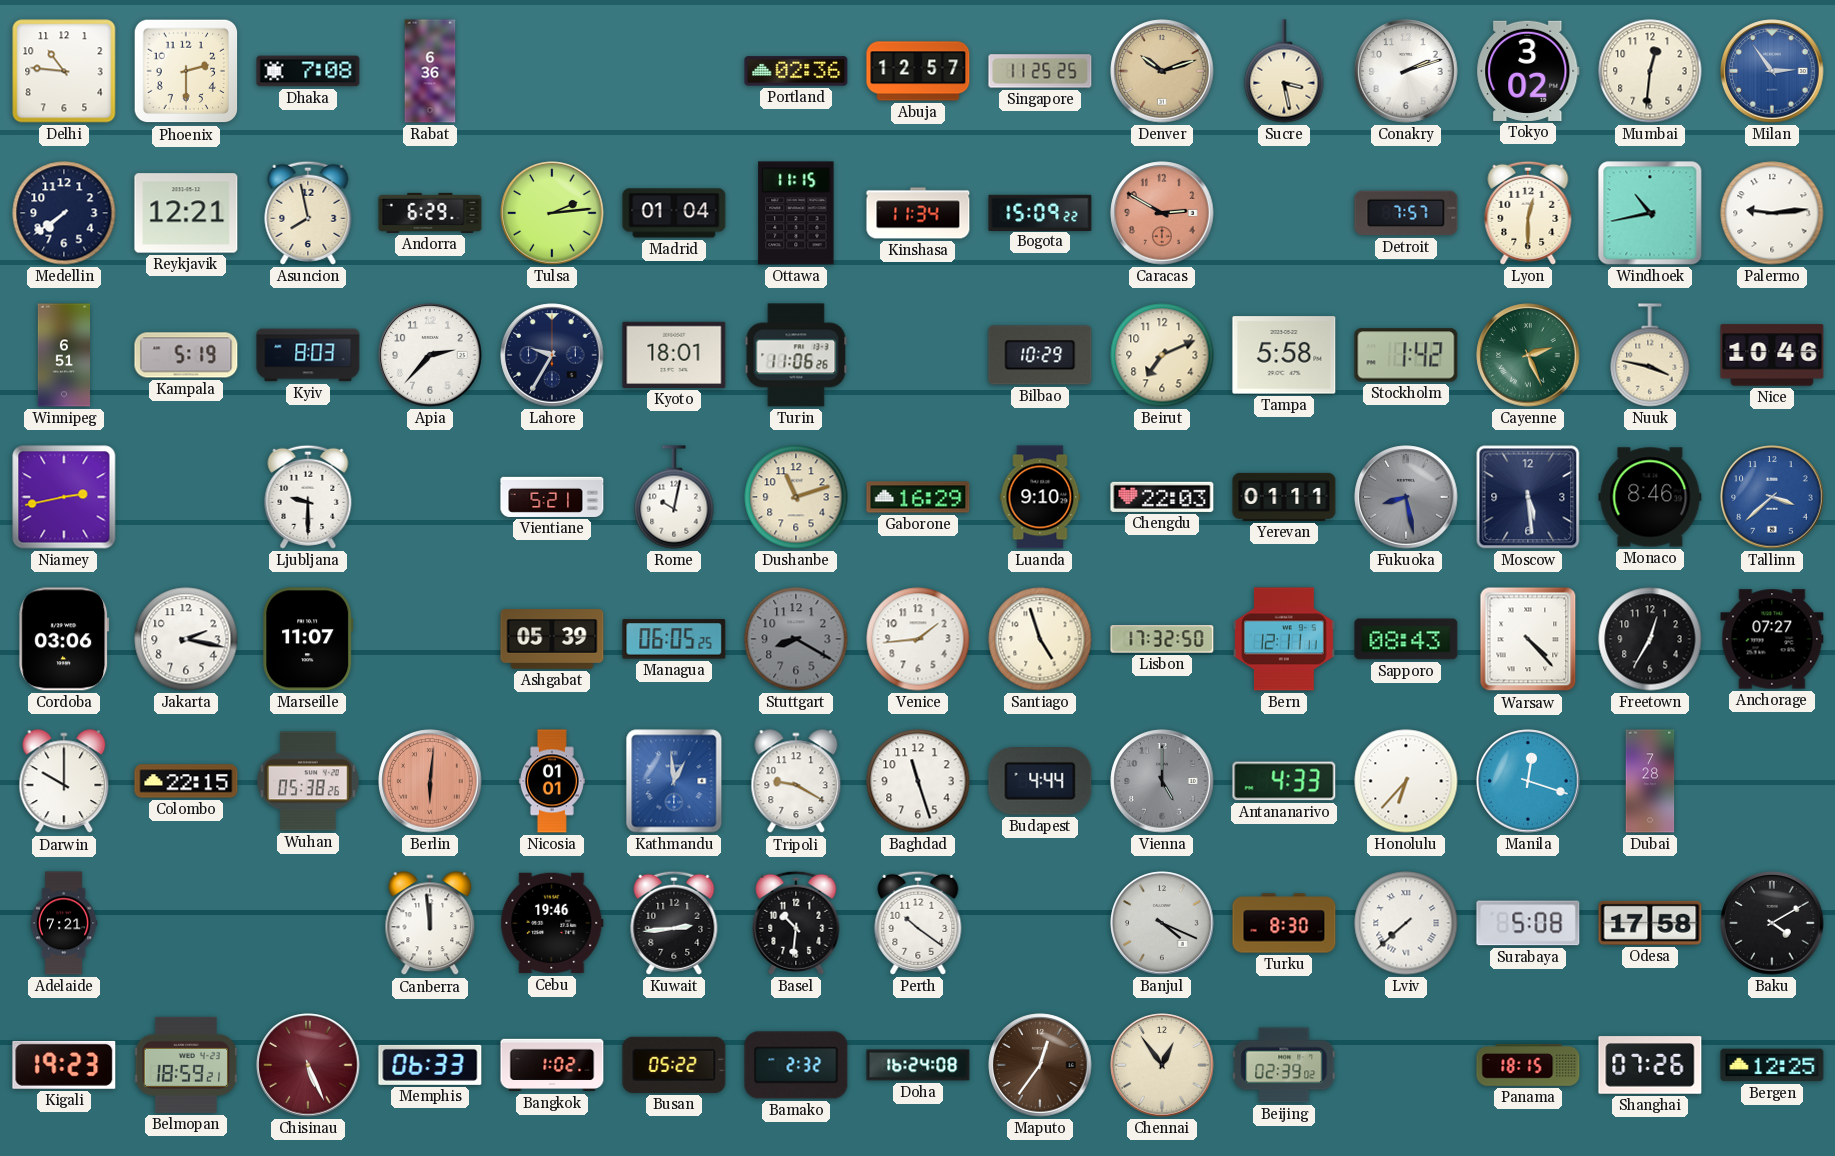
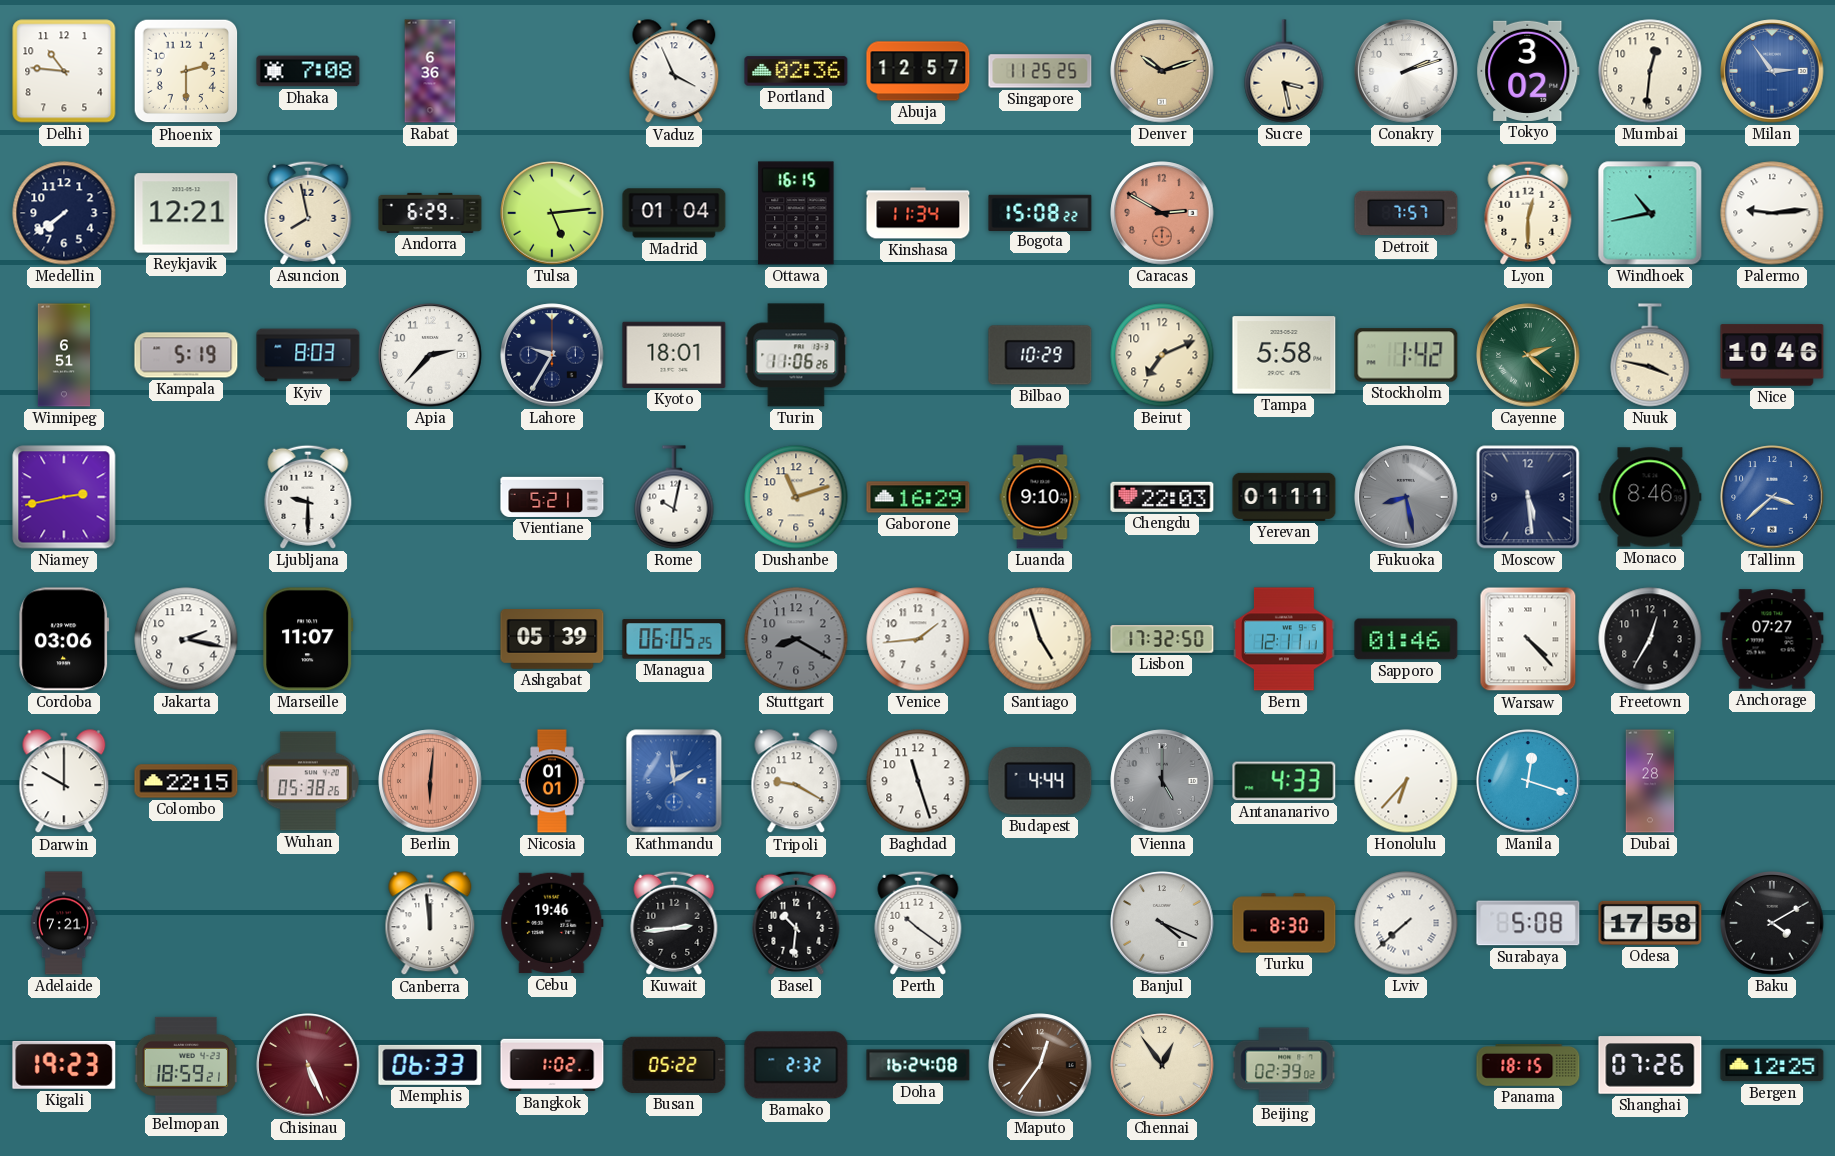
Vaduz: none -> 3:56
Tulsa: 2:14 -> 5:14
Ottawa: 11:15 -> 16:15
Bogota: 15:09 -> 15:08
Cayenne: 2:26 -> 2:22
Sapporo: 08:43 -> 01:46
Kathmandu: 12:59 -> 1:59
